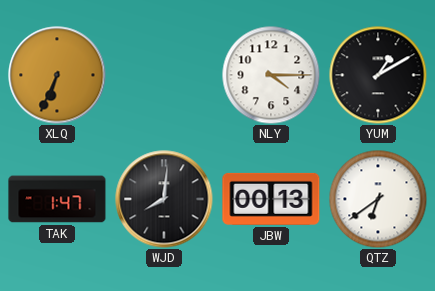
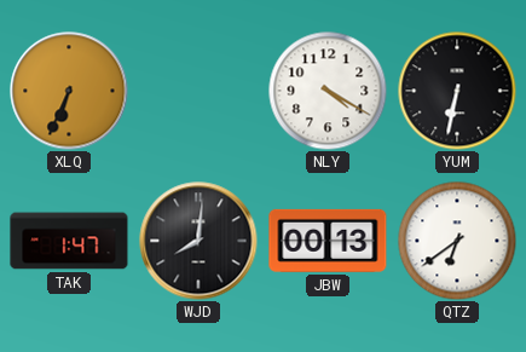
NLY: 4:15 -> 4:20
YUM: 1:10 -> 6:32
